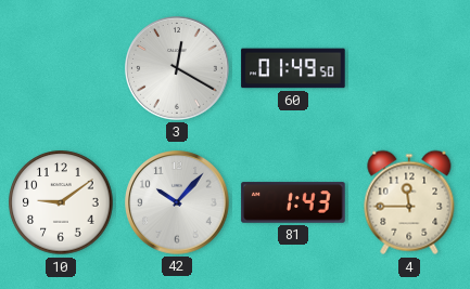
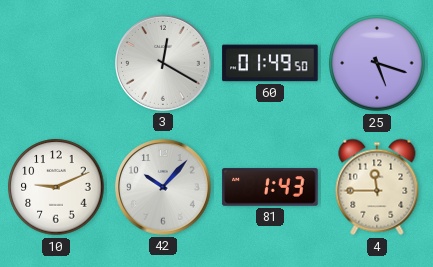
25: none -> 5:18
10: 9:09 -> 9:11
